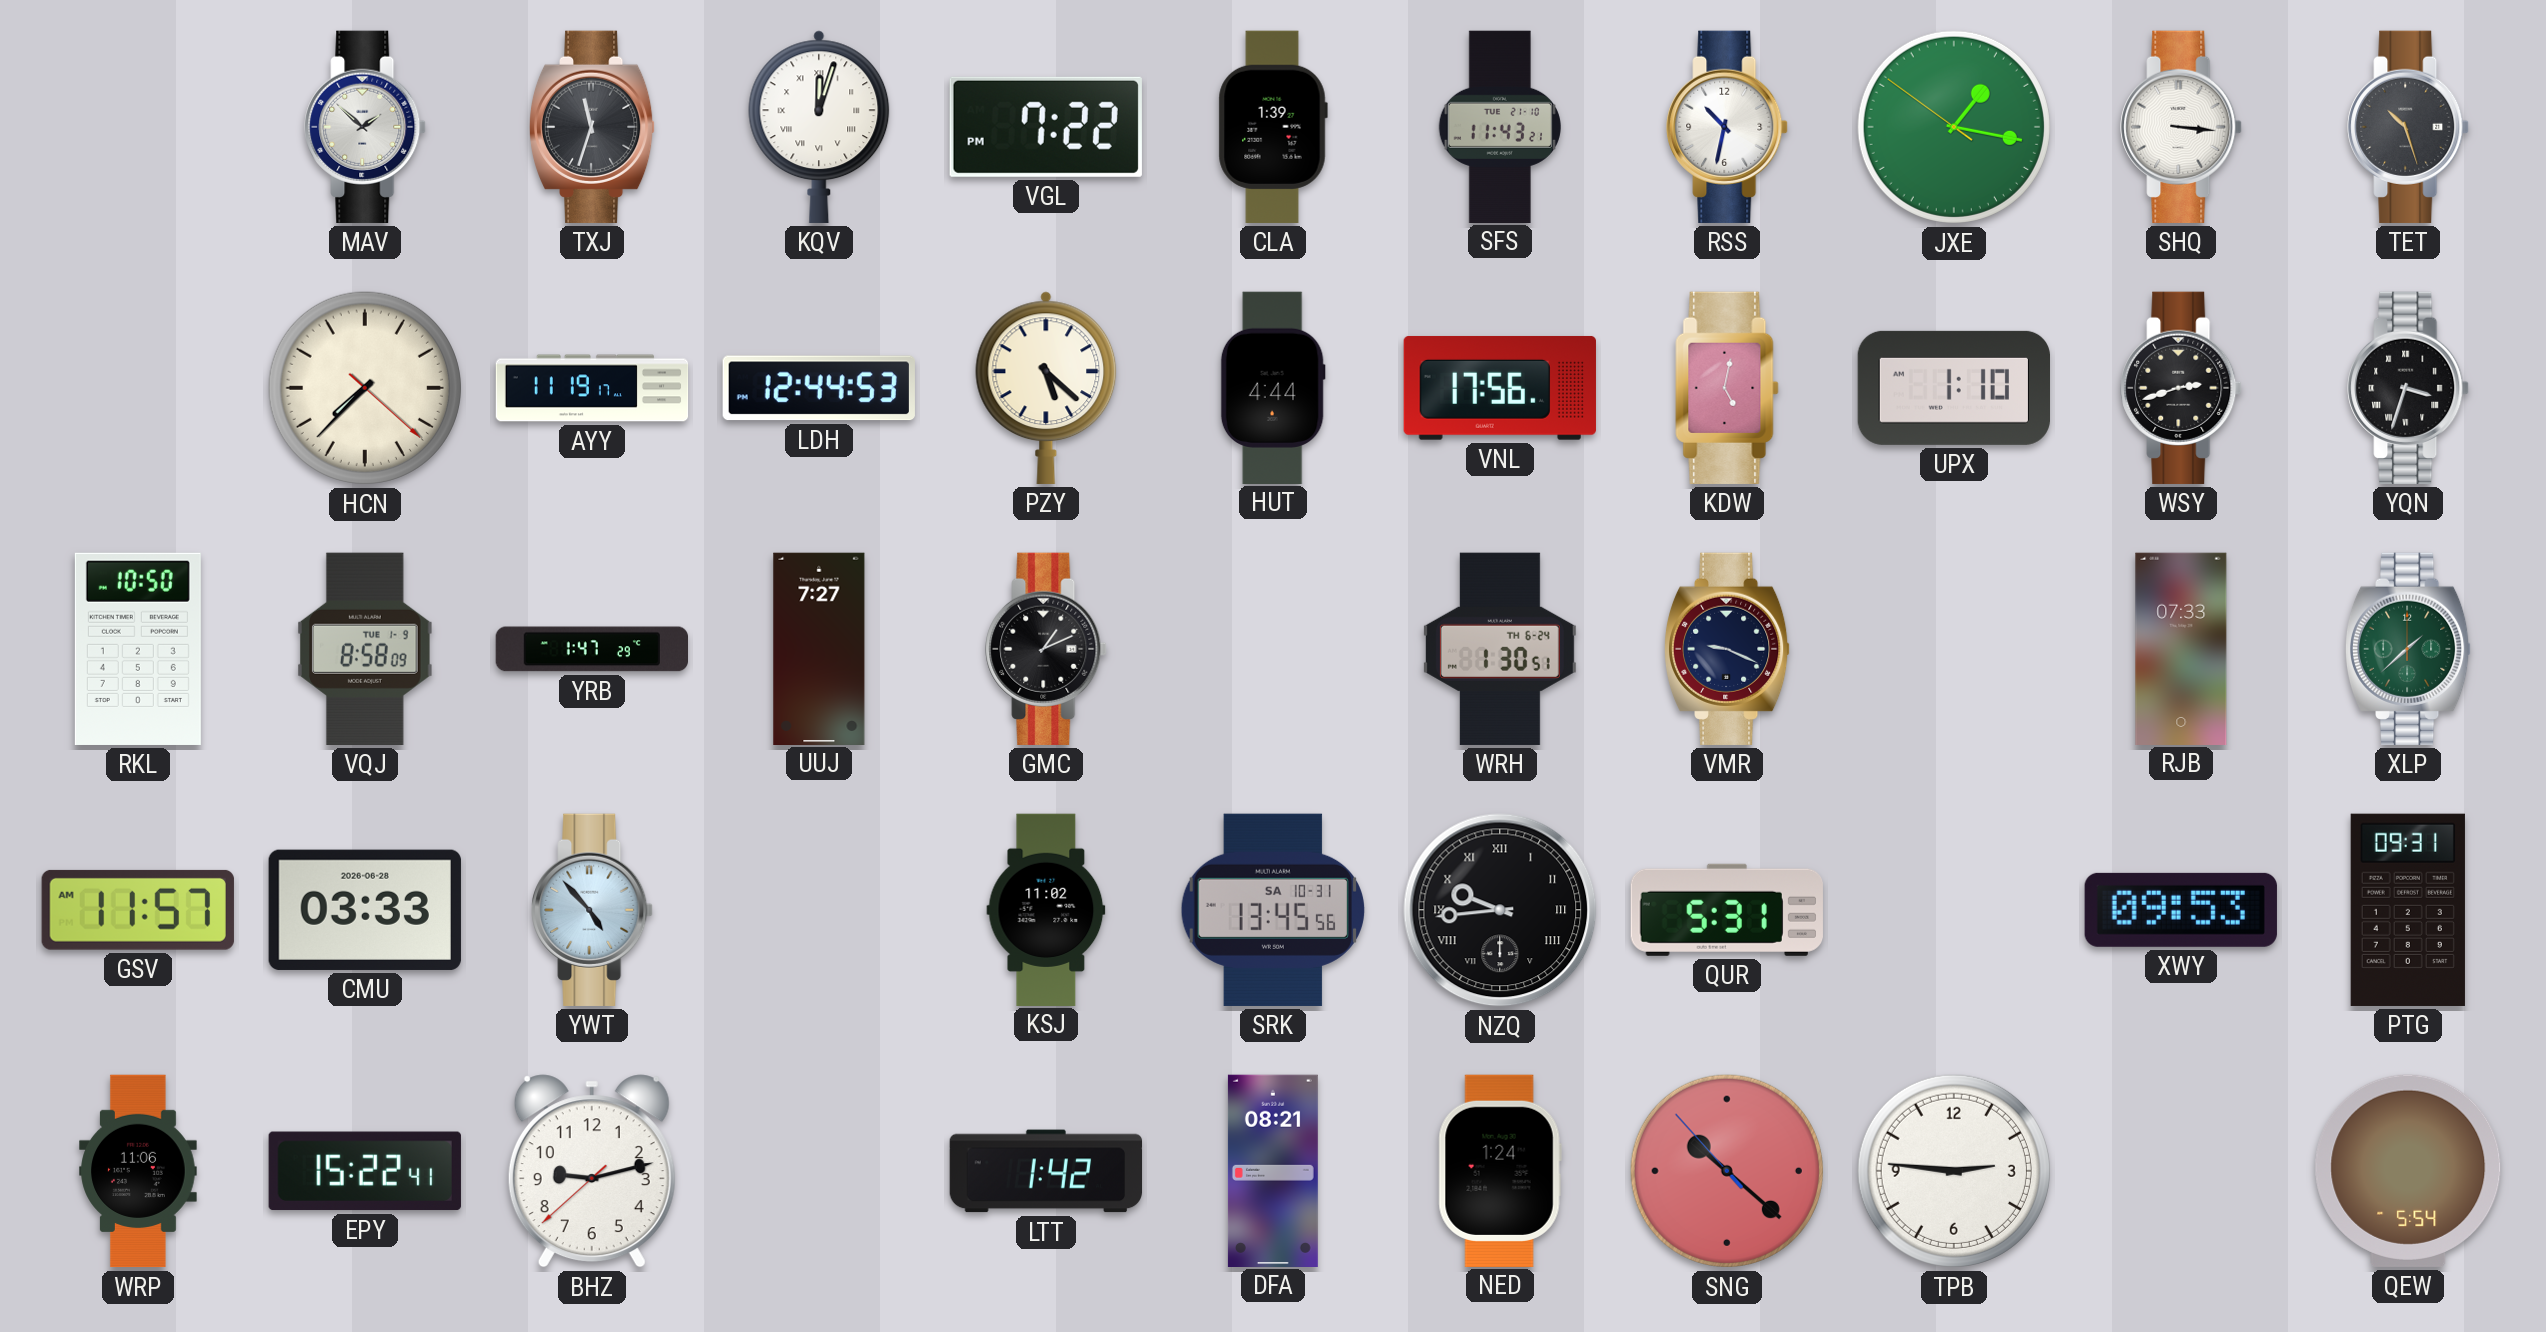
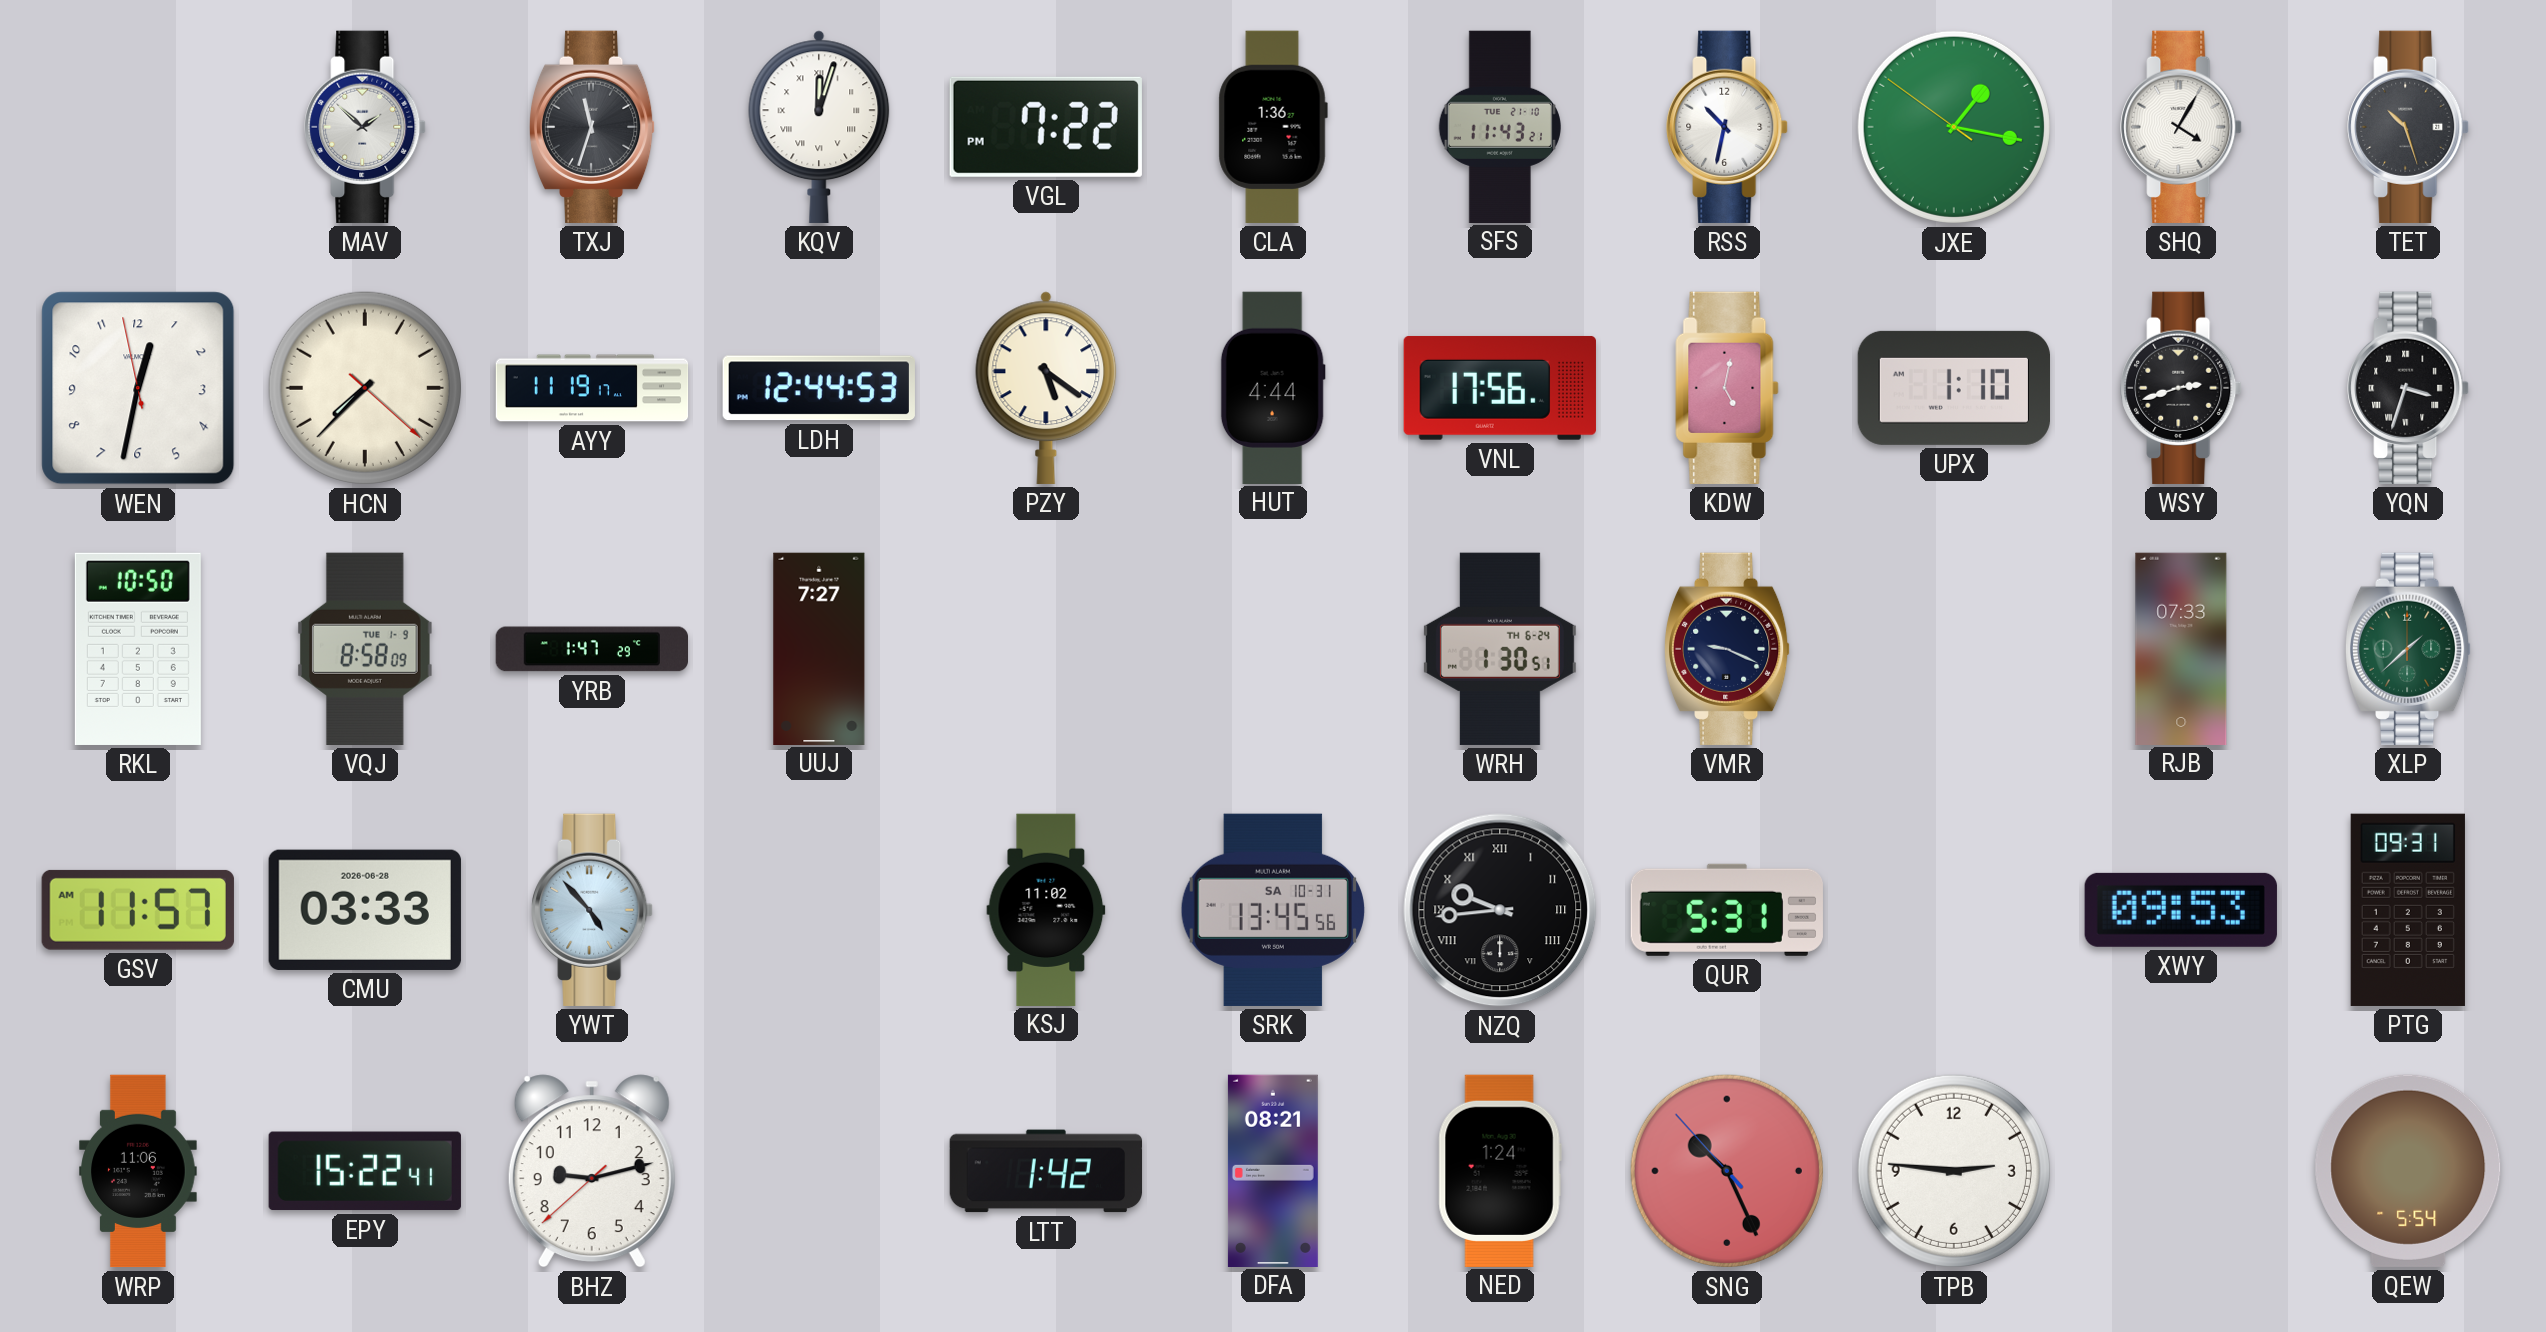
CLA: 1:39 -> 1:36
SHQ: 3:16 -> 4:05
WEN: none -> 12:31
PZY: 5:22 -> 5:21
GMC: 1:11 -> none
SNG: 10:21 -> 10:25
